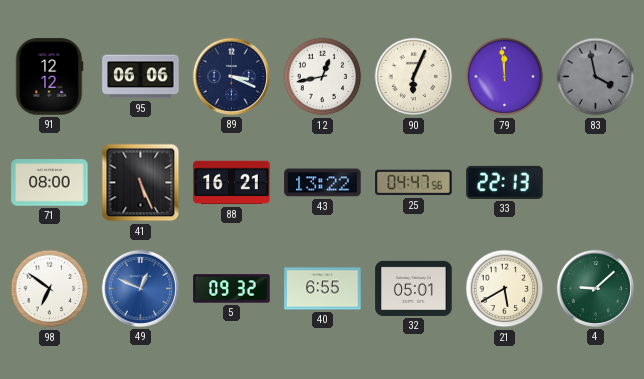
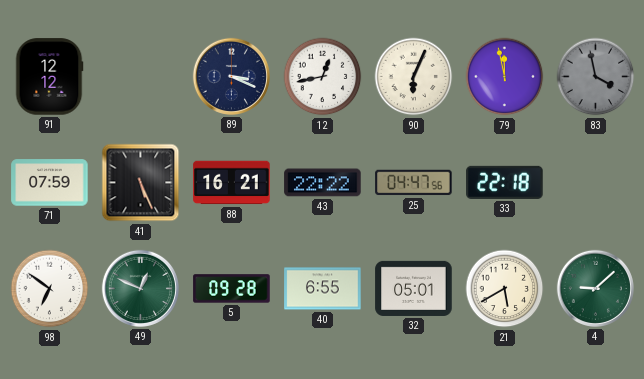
95: 06:06 -> none
79: 11:59 -> 11:58
71: 08:00 -> 07:59
43: 13:22 -> 22:22
33: 22:13 -> 22:18
49 dial: blue -> green
5: 09:32 -> 09:28
